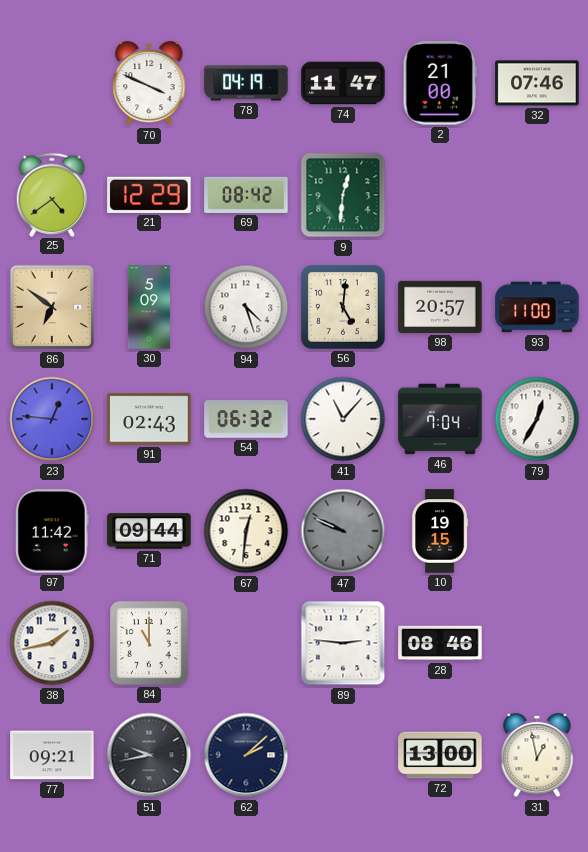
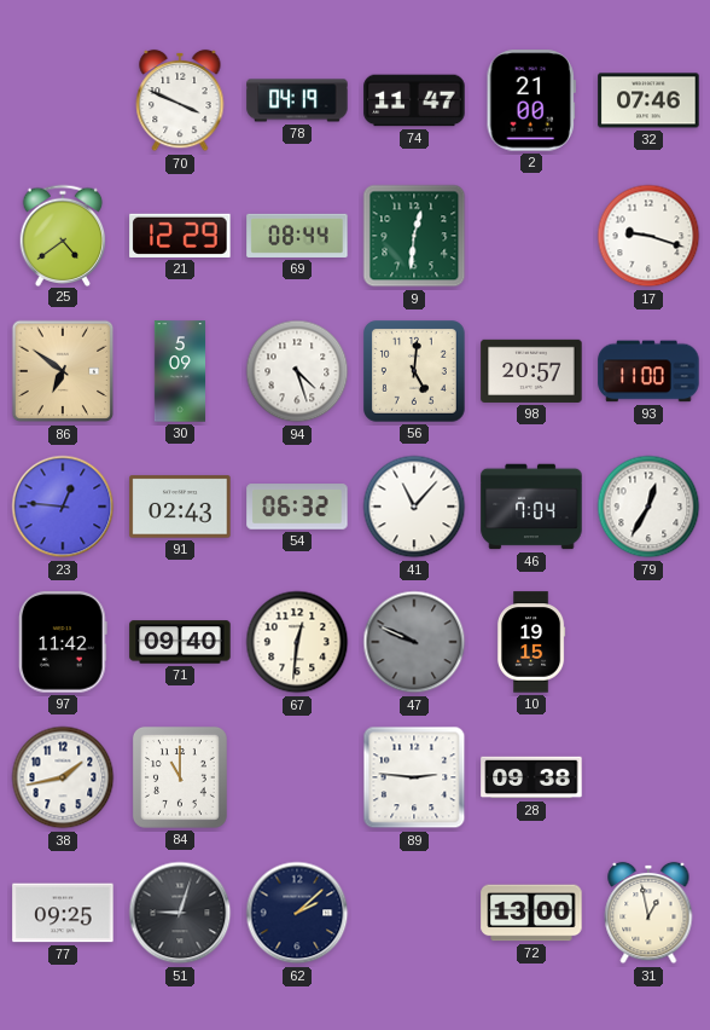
69: 08:42 -> 08:44
17: none -> 9:18
71: 09:44 -> 09:40
28: 08:46 -> 09:38
77: 09:21 -> 09:25
51: 9:43 -> 9:03
